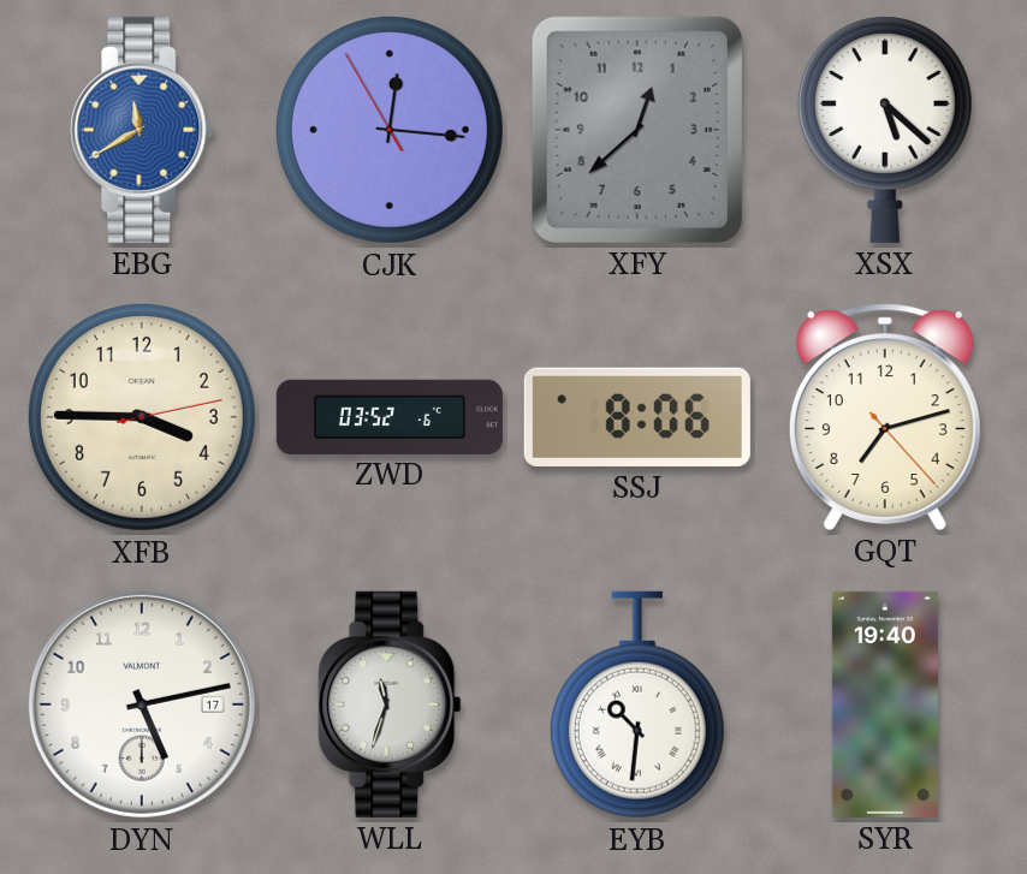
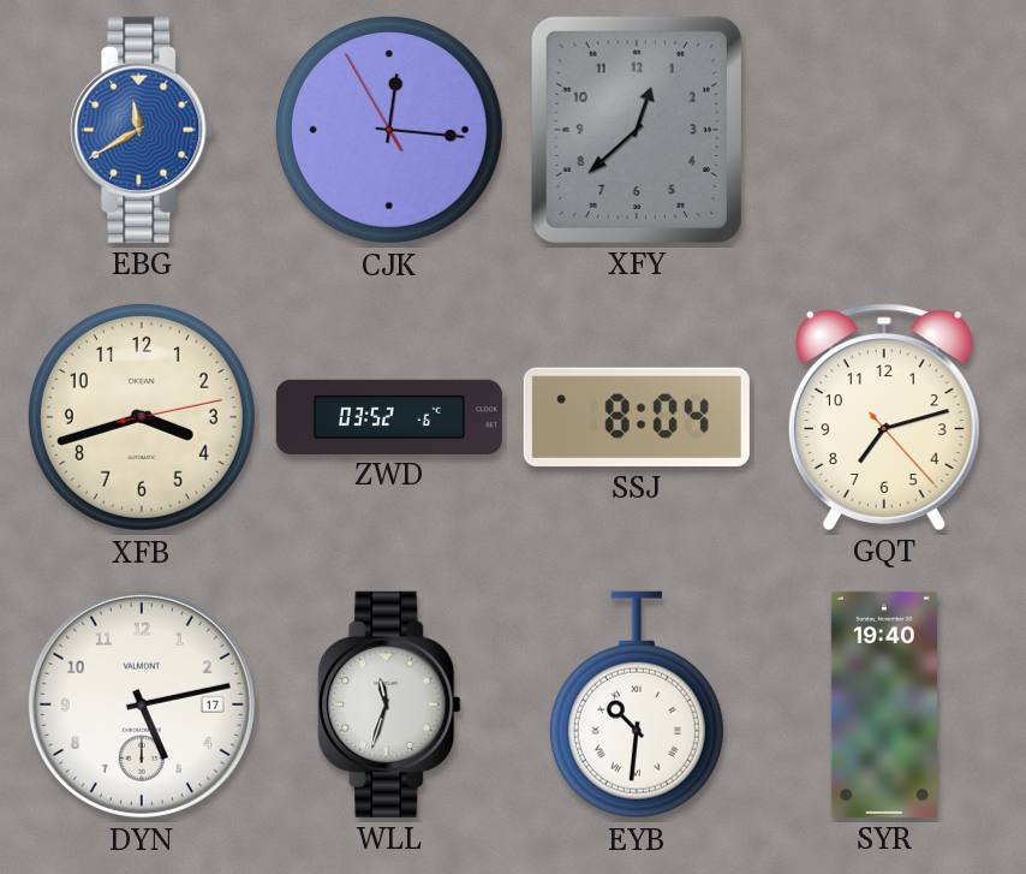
XSX: 5:22 -> none
XFB: 3:45 -> 3:42
SSJ: 8:06 -> 8:04
